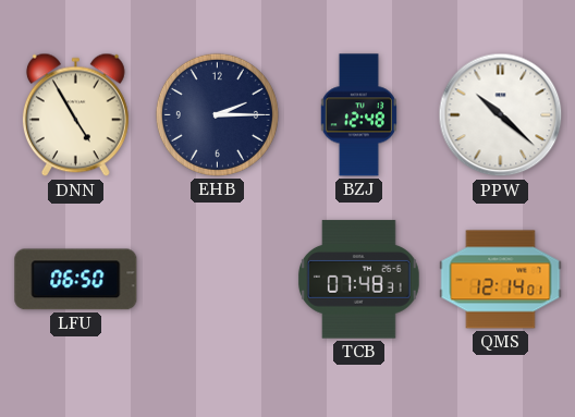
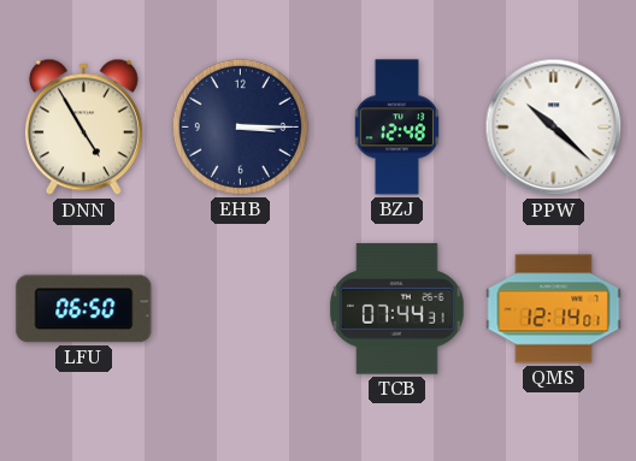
EHB: 2:15 -> 3:15
TCB: 07:48 -> 07:44
